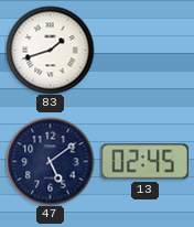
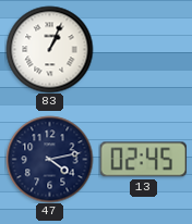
83: 1:42 -> 1:04
47: 5:09 -> 4:13
